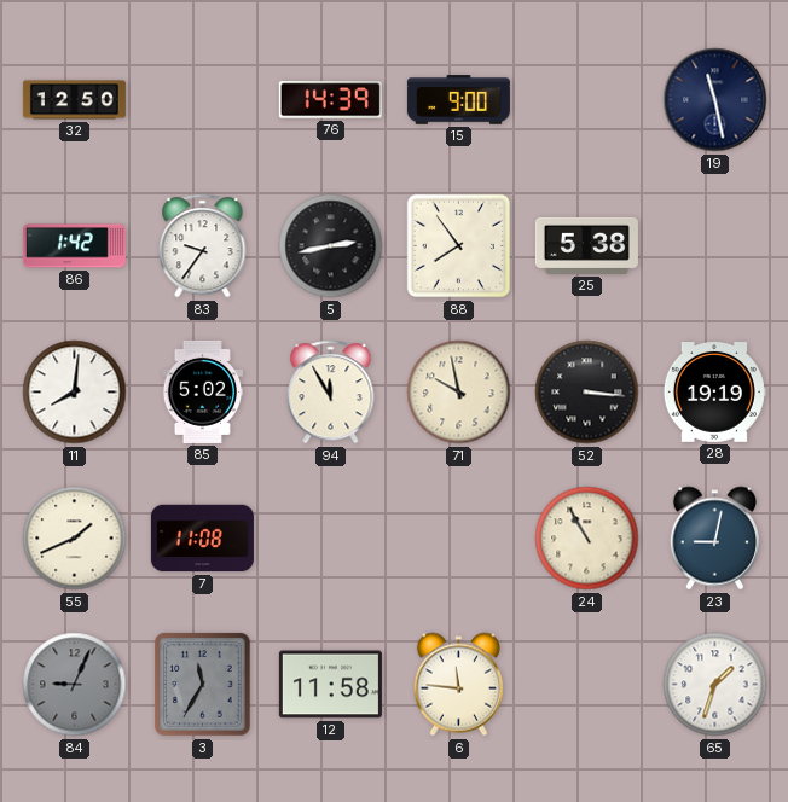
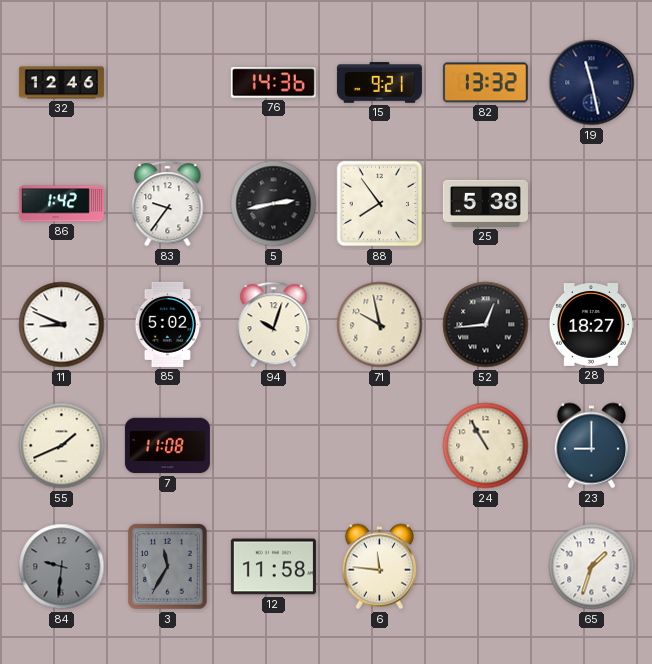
32: 12:50 -> 12:46
76: 14:39 -> 14:36
15: 9:00 -> 9:21
82: none -> 13:32
11: 8:01 -> 8:49
94: 11:55 -> 10:03
52: 3:16 -> 12:44
28: 19:19 -> 18:27
23: 9:02 -> 9:00
84: 9:04 -> 9:31
